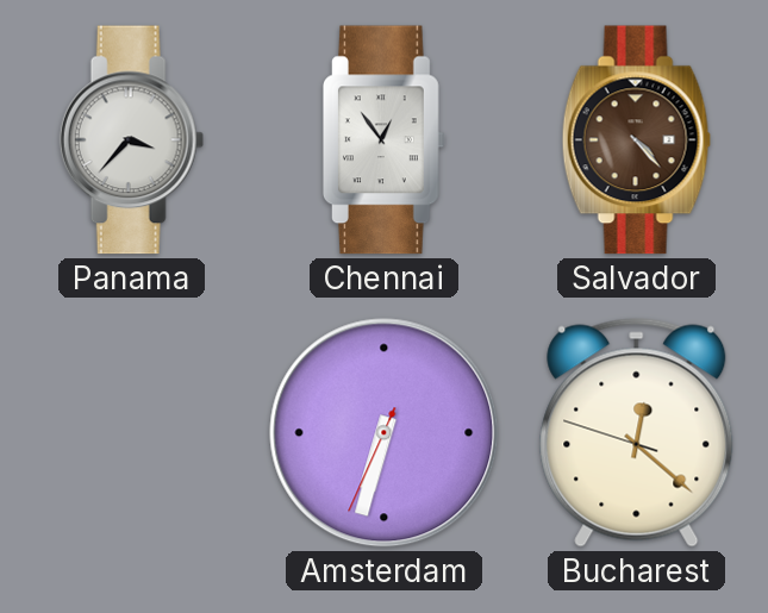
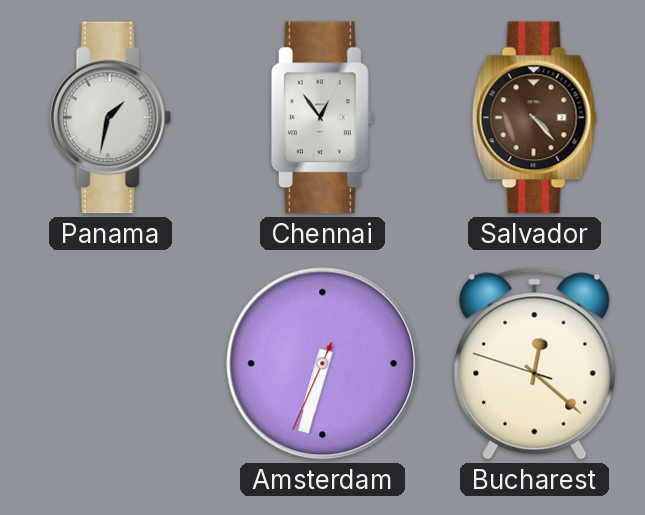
Panama: 3:37 -> 1:32
